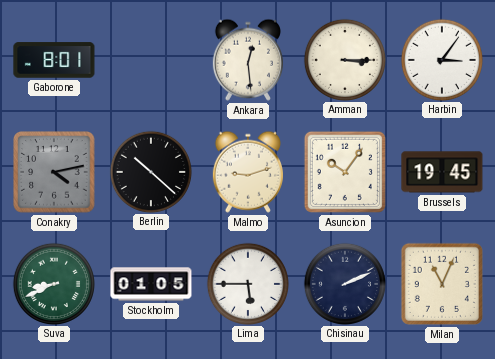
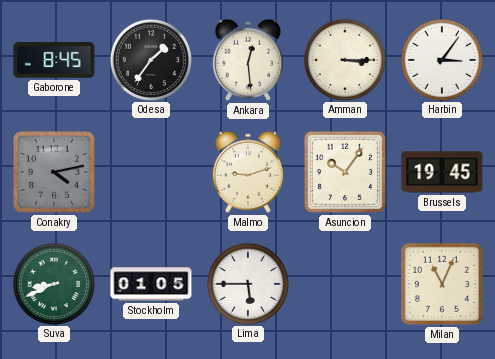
Gaborone: 8:01 -> 8:45
Odesa: none -> 1:36
Berlin: 10:22 -> none
Chisinau: 2:11 -> none
